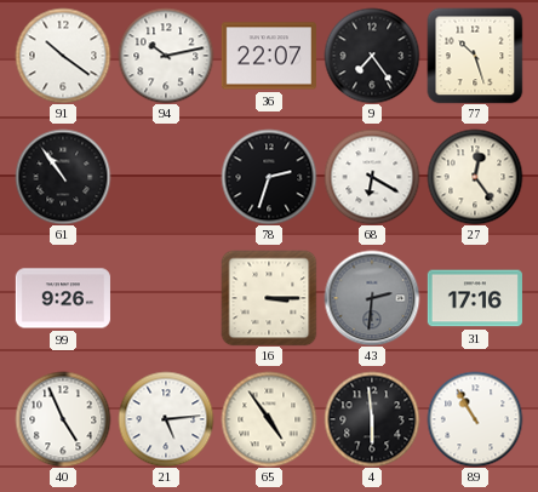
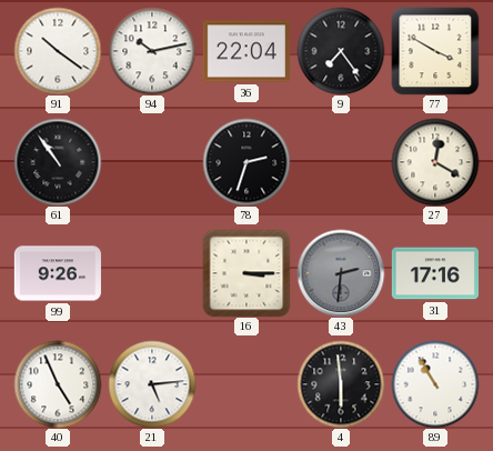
36: 22:07 -> 22:04
77: 10:27 -> 3:50
68: 6:20 -> none
27: 12:24 -> 12:20
65: 4:54 -> none
